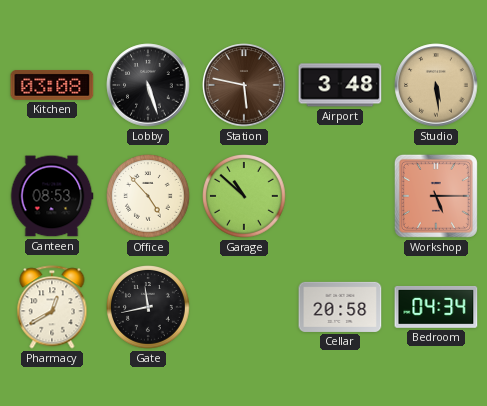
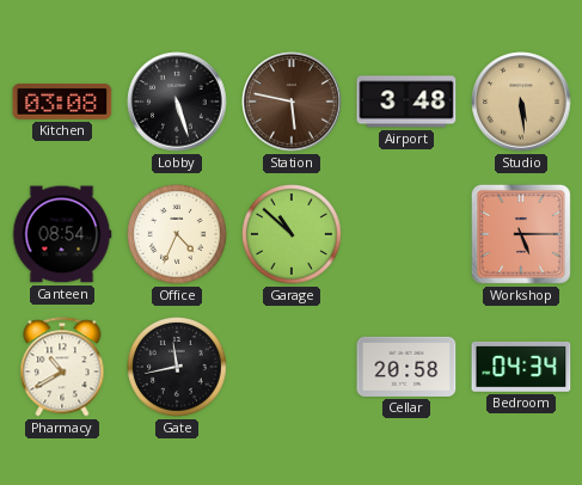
Canteen: 08:53 -> 08:54
Office: 4:53 -> 4:34
Pharmacy: 12:40 -> 10:40
